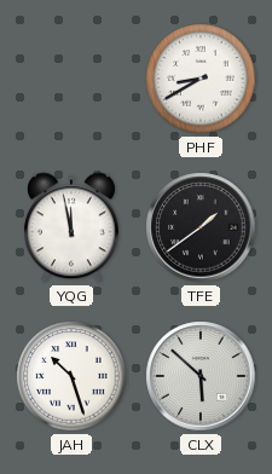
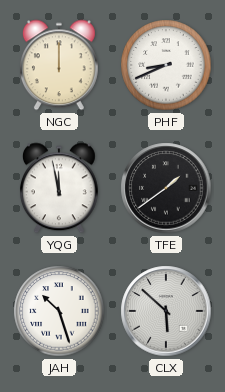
NGC: none -> 12:00
PHF: 8:40 -> 8:41
